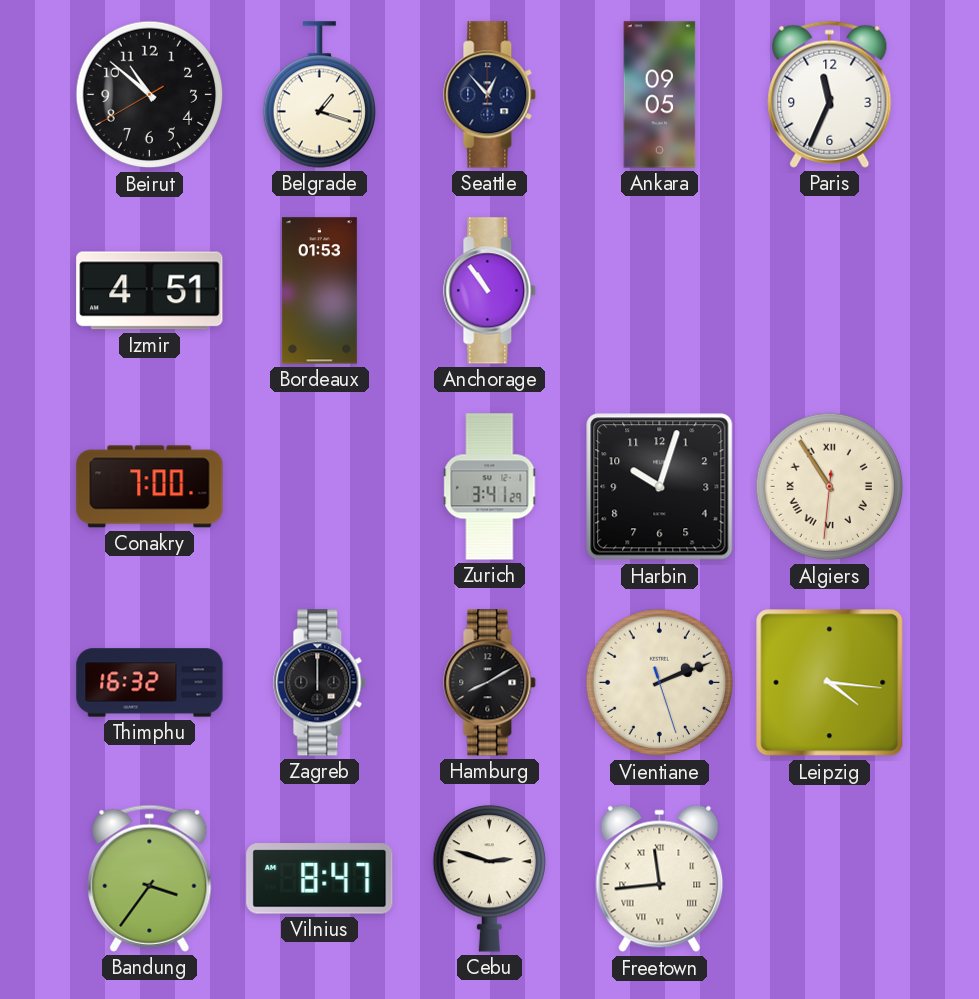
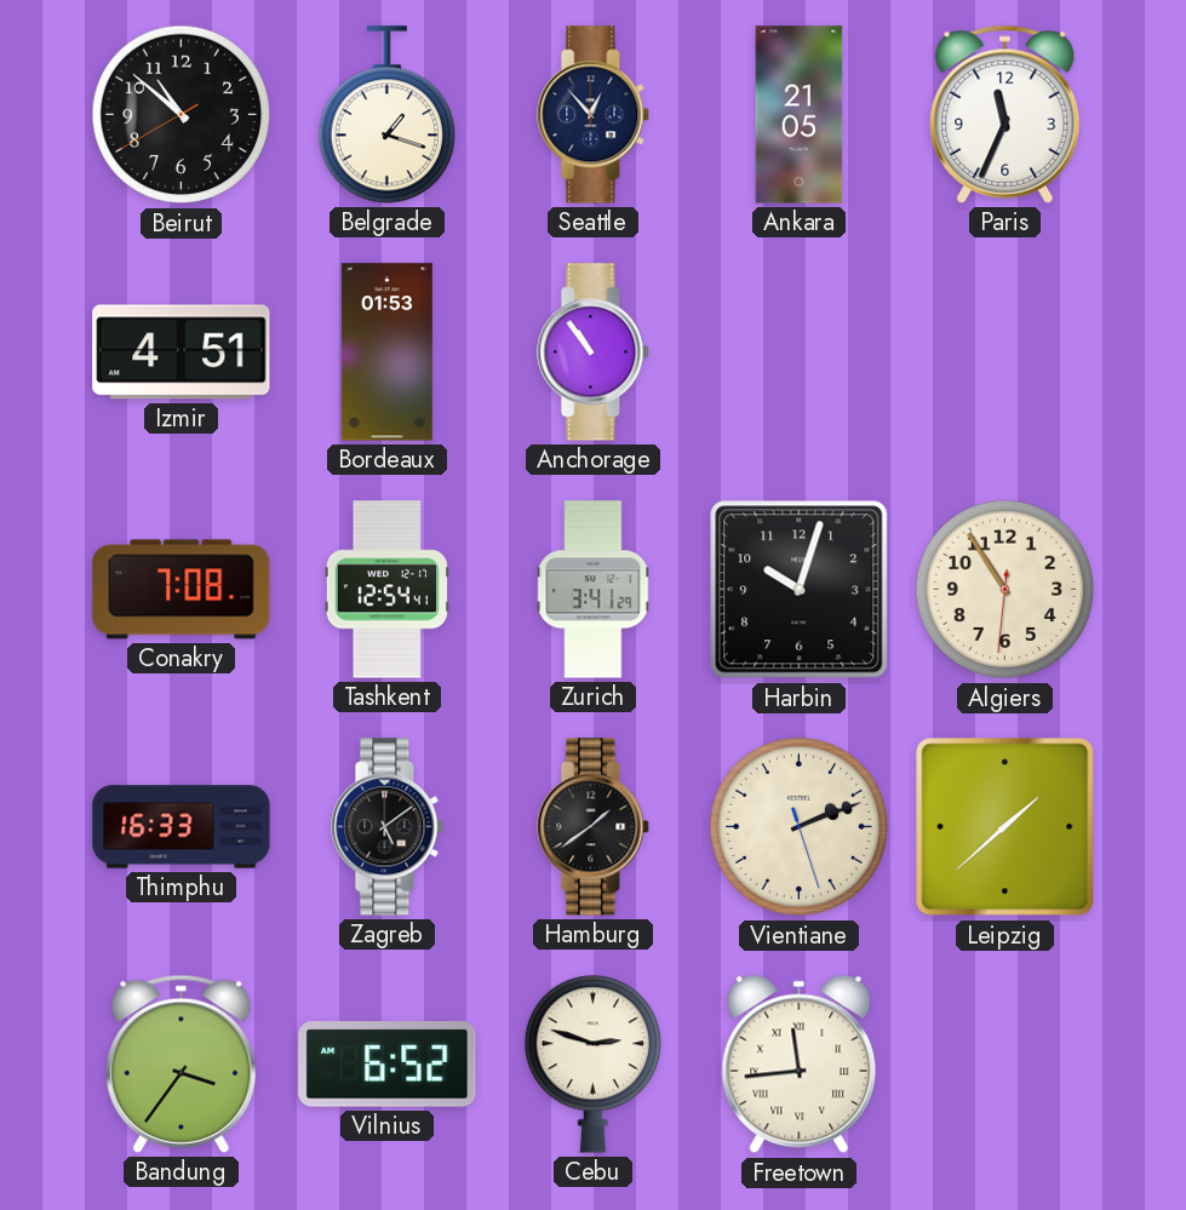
Ankara: 09:05 -> 21:05
Conakry: 7:00 -> 7:08
Tashkent: none -> 12:54
Algiers numerals: Roman -> Arabic
Thimphu: 16:32 -> 16:33
Zagreb: 12:00 -> 5:09
Hamburg: 8:10 -> 1:39
Leipzig: 4:16 -> 1:38
Vilnius: 8:47 -> 6:52
